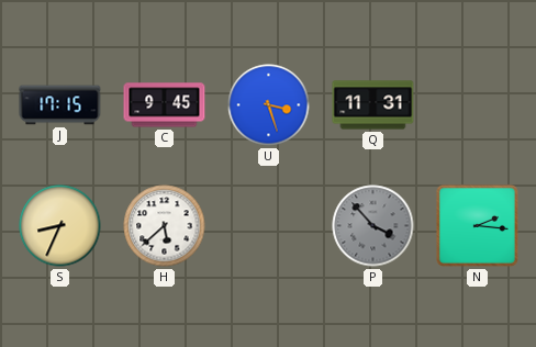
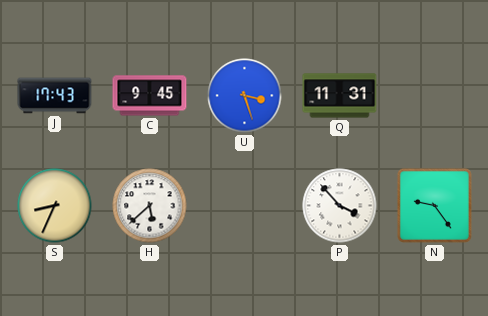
J: 17:15 -> 17:43
P dial: grey -> white
N: 2:16 -> 9:24
